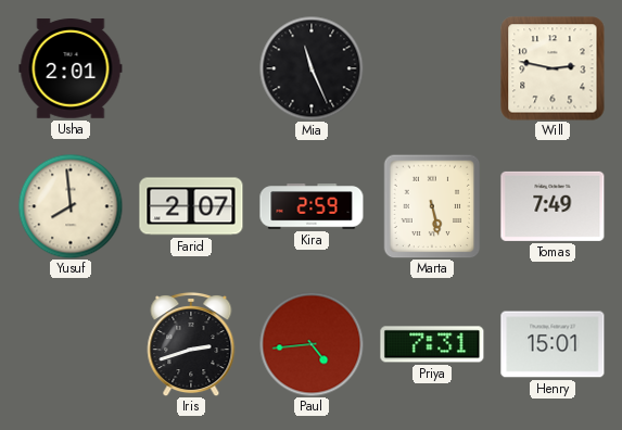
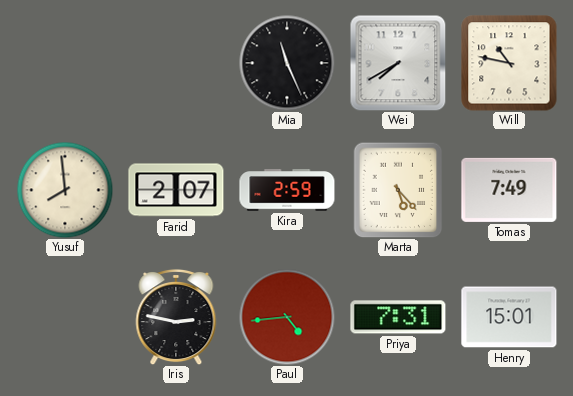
Usha: 2:01 -> none
Wei: none -> 7:40
Will: 2:47 -> 10:47
Marta: 5:28 -> 5:23
Iris: 2:42 -> 2:47
